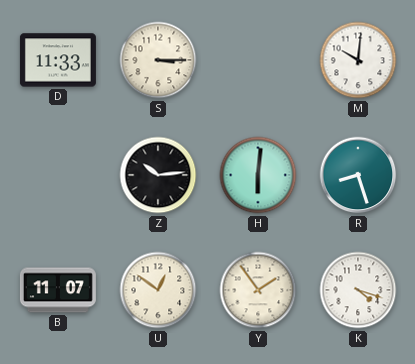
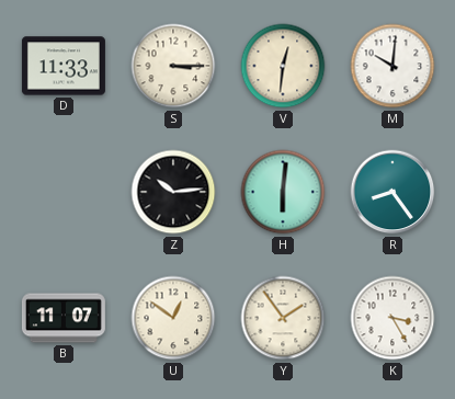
V: none -> 12:31
R: 8:27 -> 8:24
K: 4:18 -> 3:25
